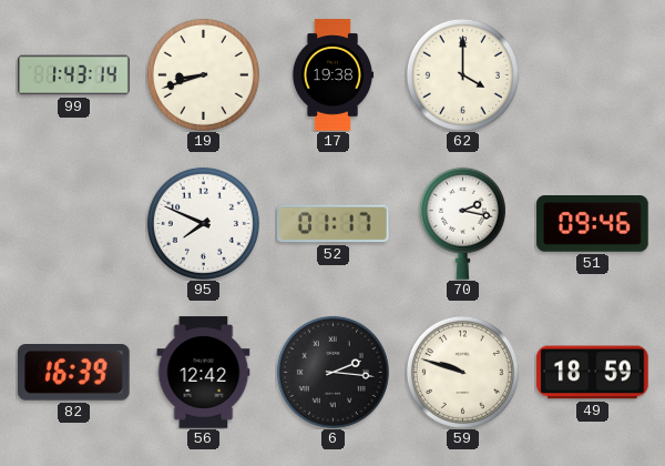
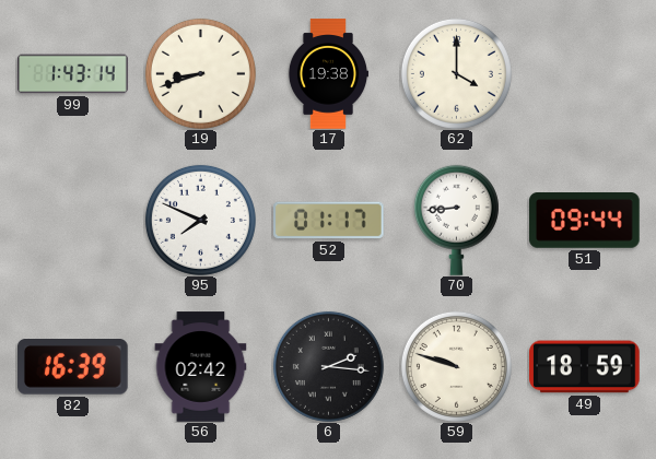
70: 2:17 -> 8:44
51: 09:46 -> 09:44
56: 12:42 -> 02:42
